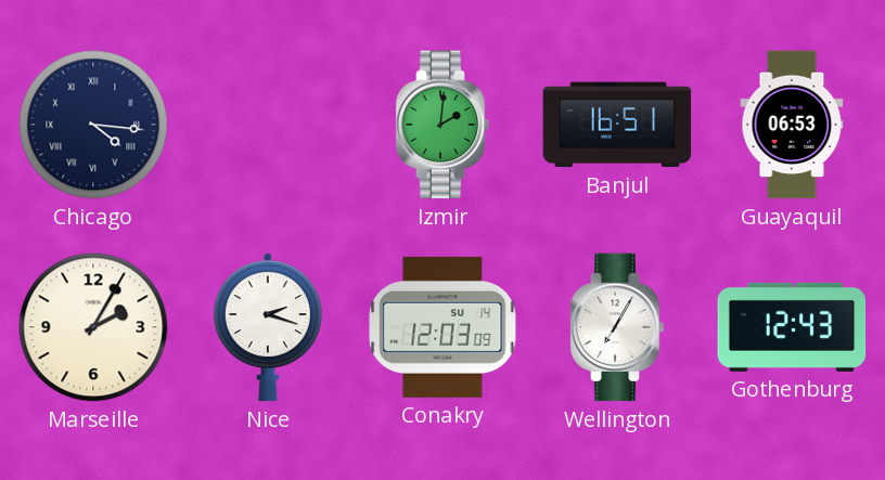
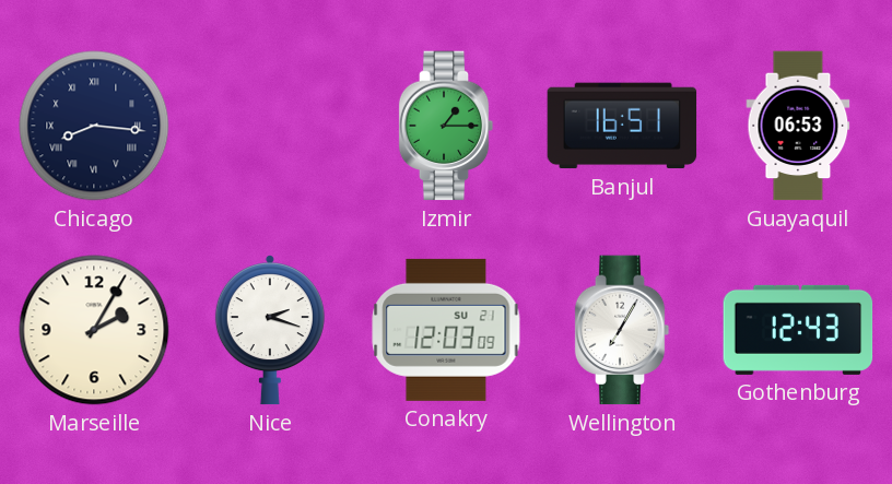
Chicago: 4:16 -> 8:16
Izmir: 2:01 -> 1:15
Conakry date: SU 14 -> SU 21
